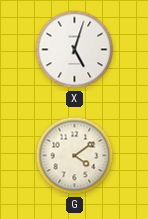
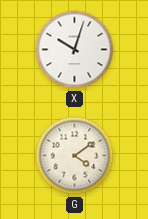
X: 5:03 -> 10:03
